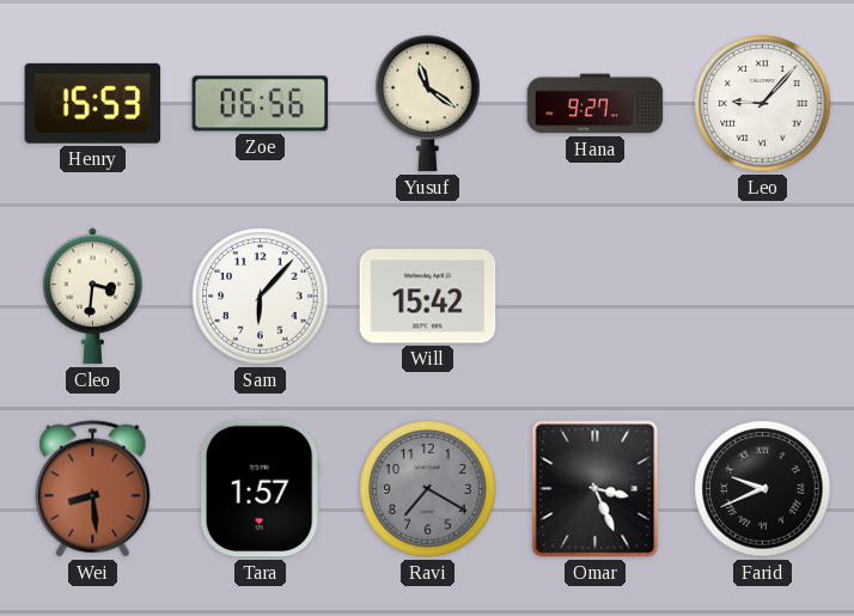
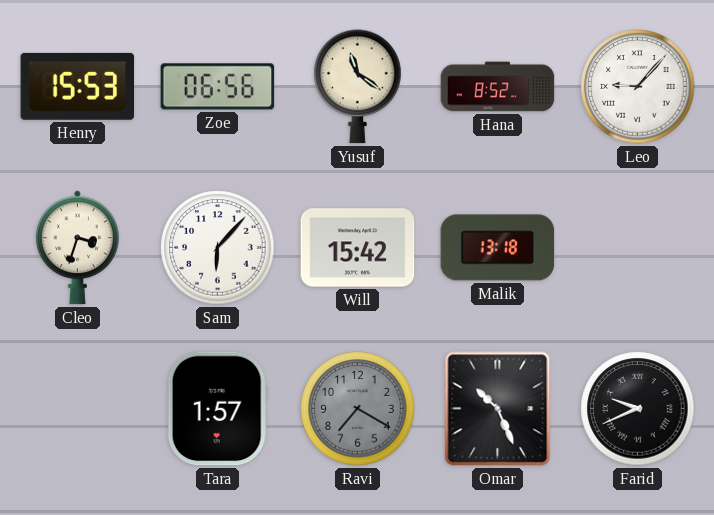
Hana: 9:27 -> 8:52
Cleo: 3:31 -> 3:33
Malik: none -> 13:18
Wei: 8:29 -> none
Omar: 3:26 -> 10:26
